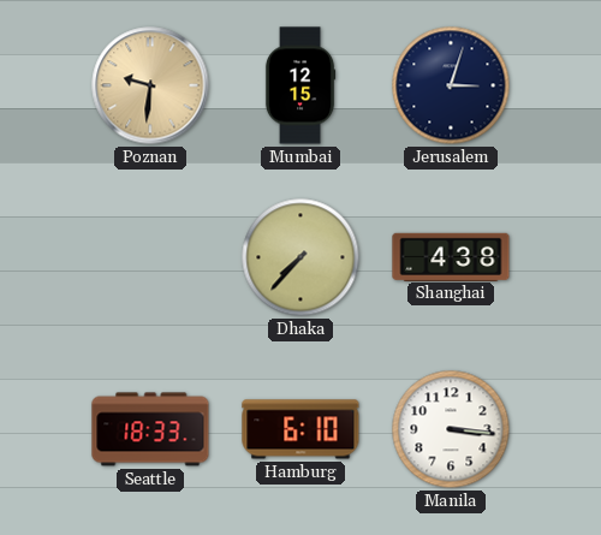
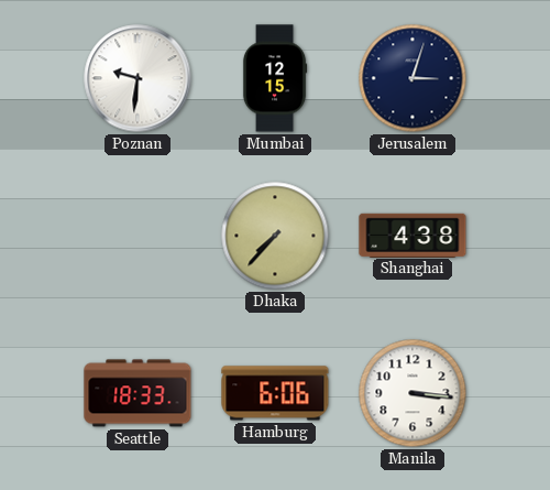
Poznan dial: champagne -> white
Hamburg: 6:10 -> 6:06
